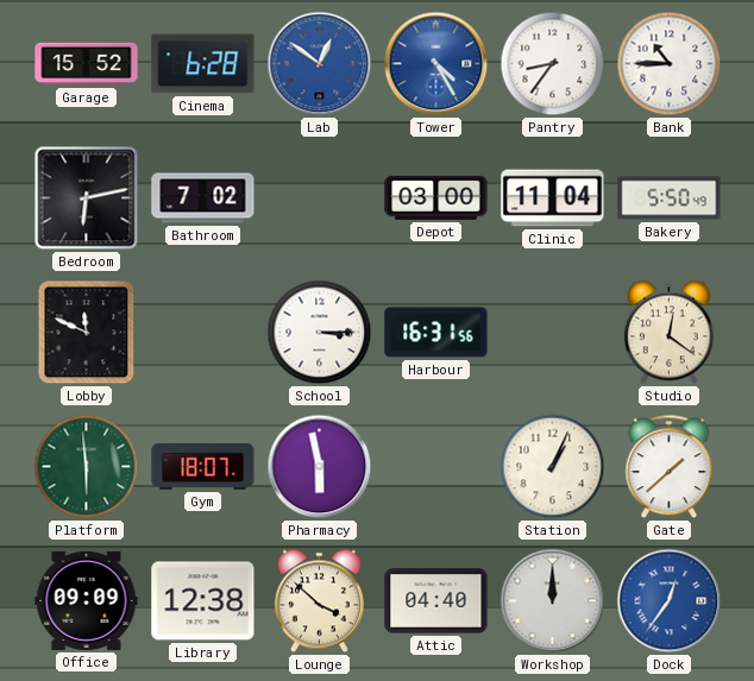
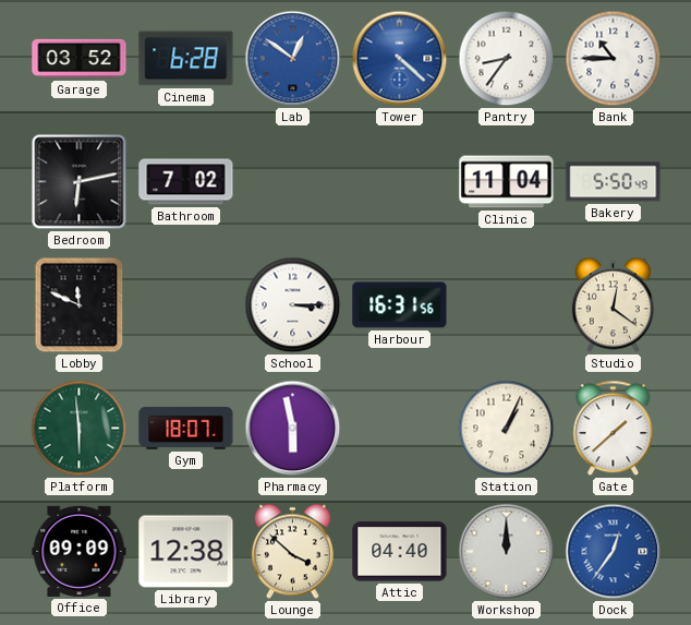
Garage: 15:52 -> 03:52
Tower: 4:25 -> 4:22
Depot: 03:00 -> none
